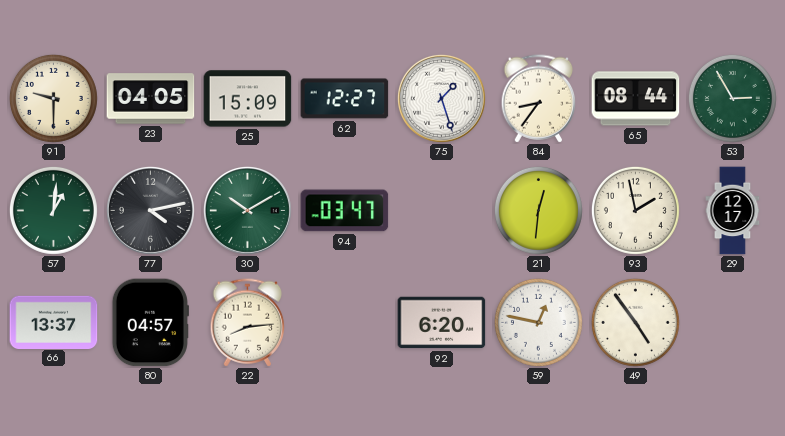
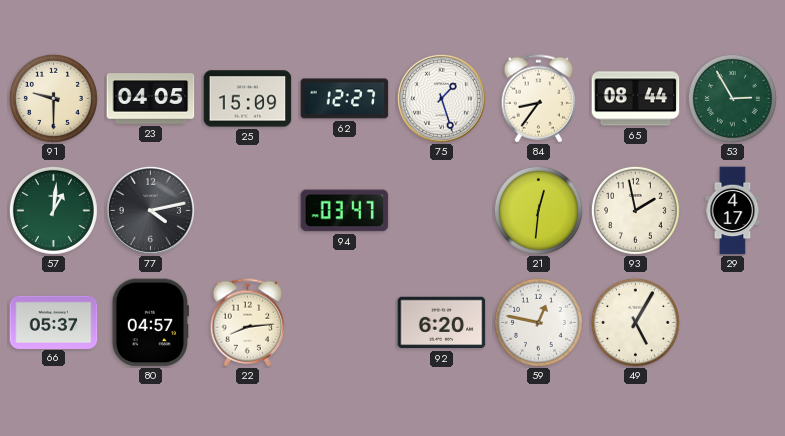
30: 10:10 -> none
29: 12:17 -> 4:17
66: 13:37 -> 05:37
49: 4:54 -> 5:05
